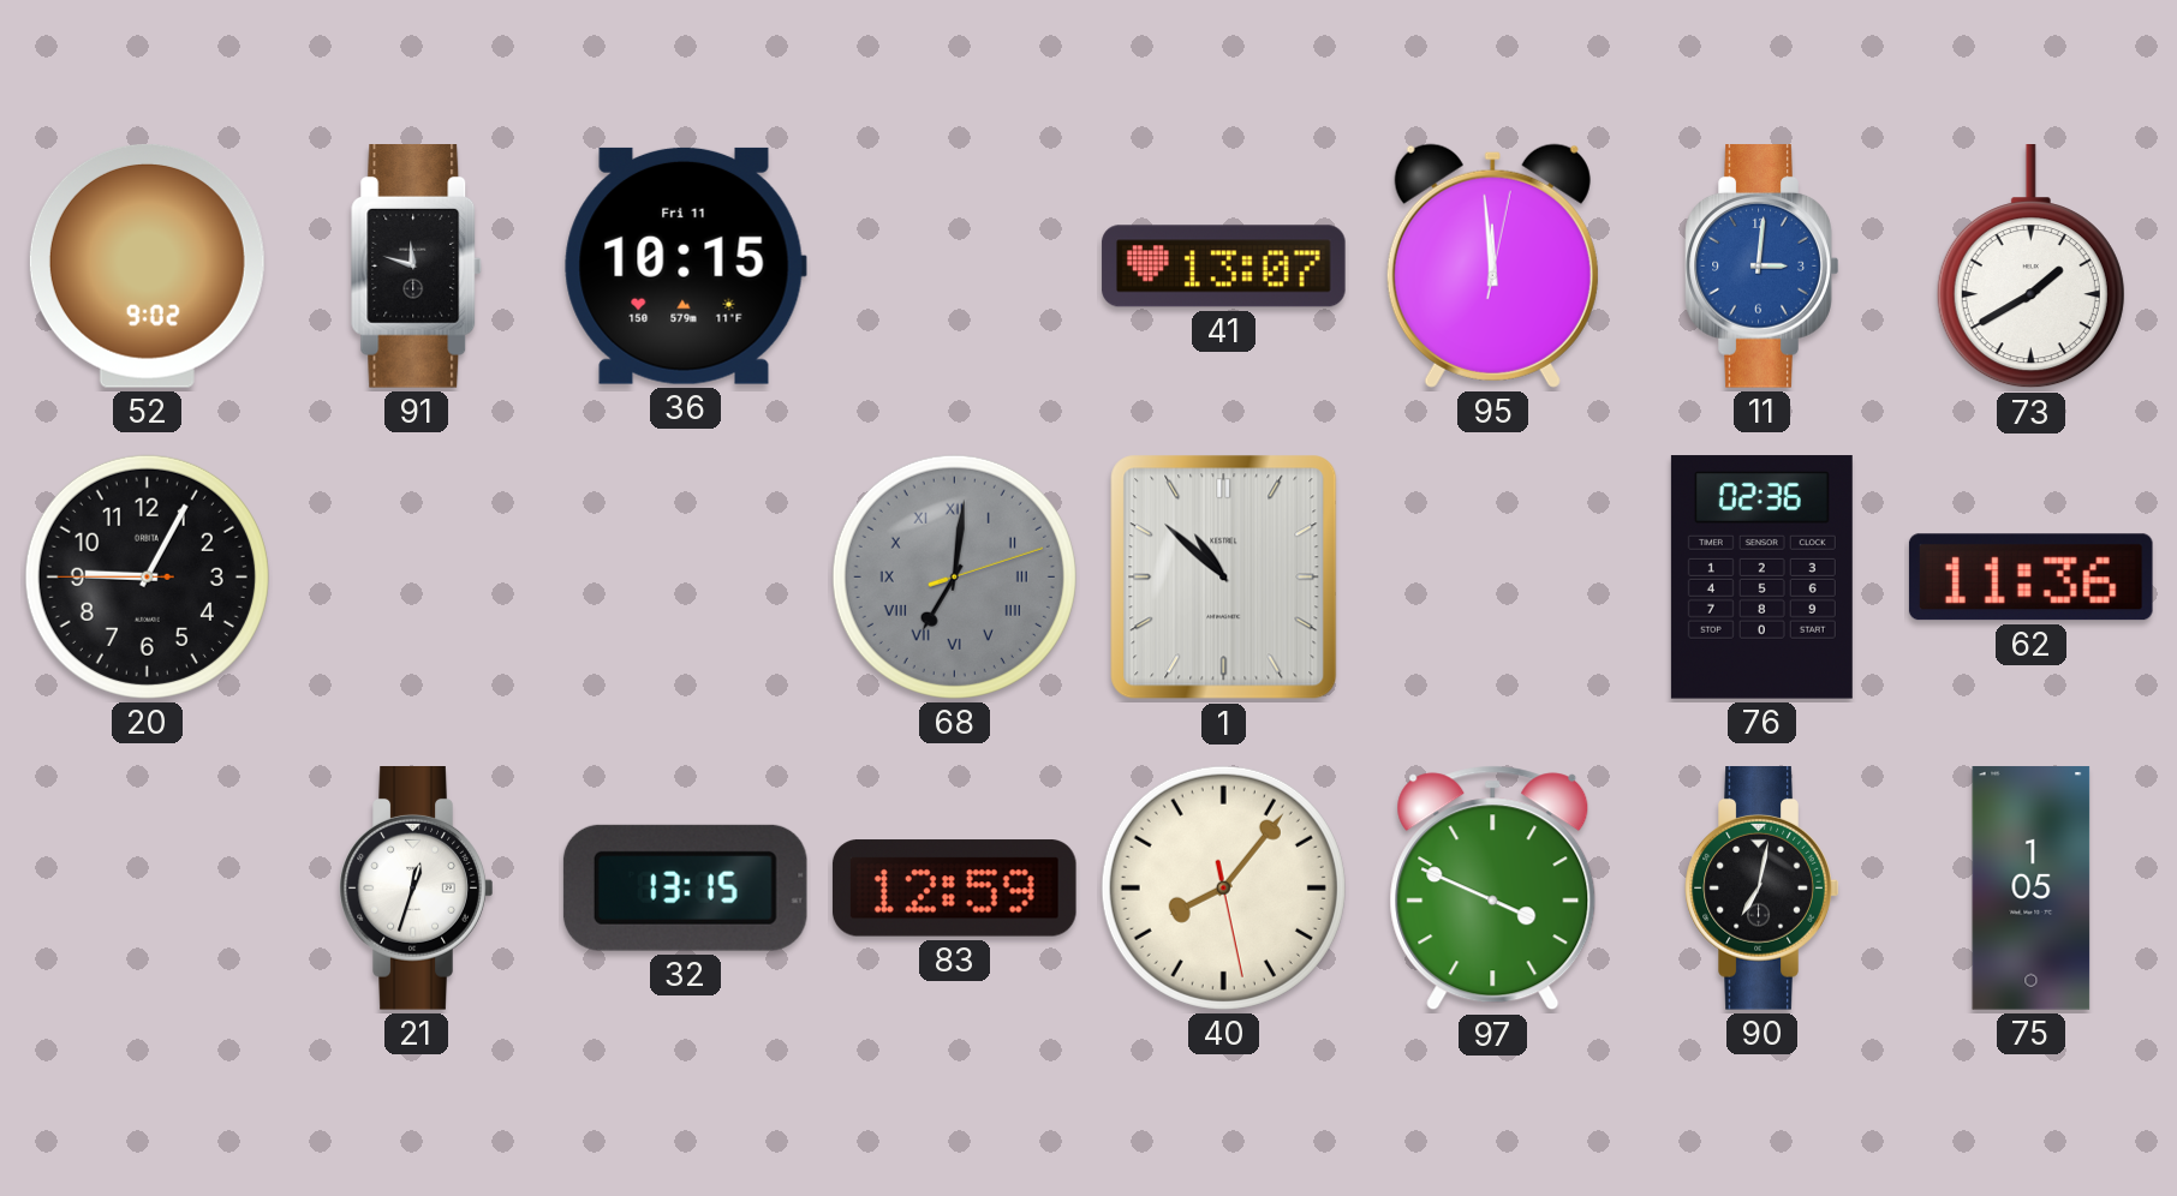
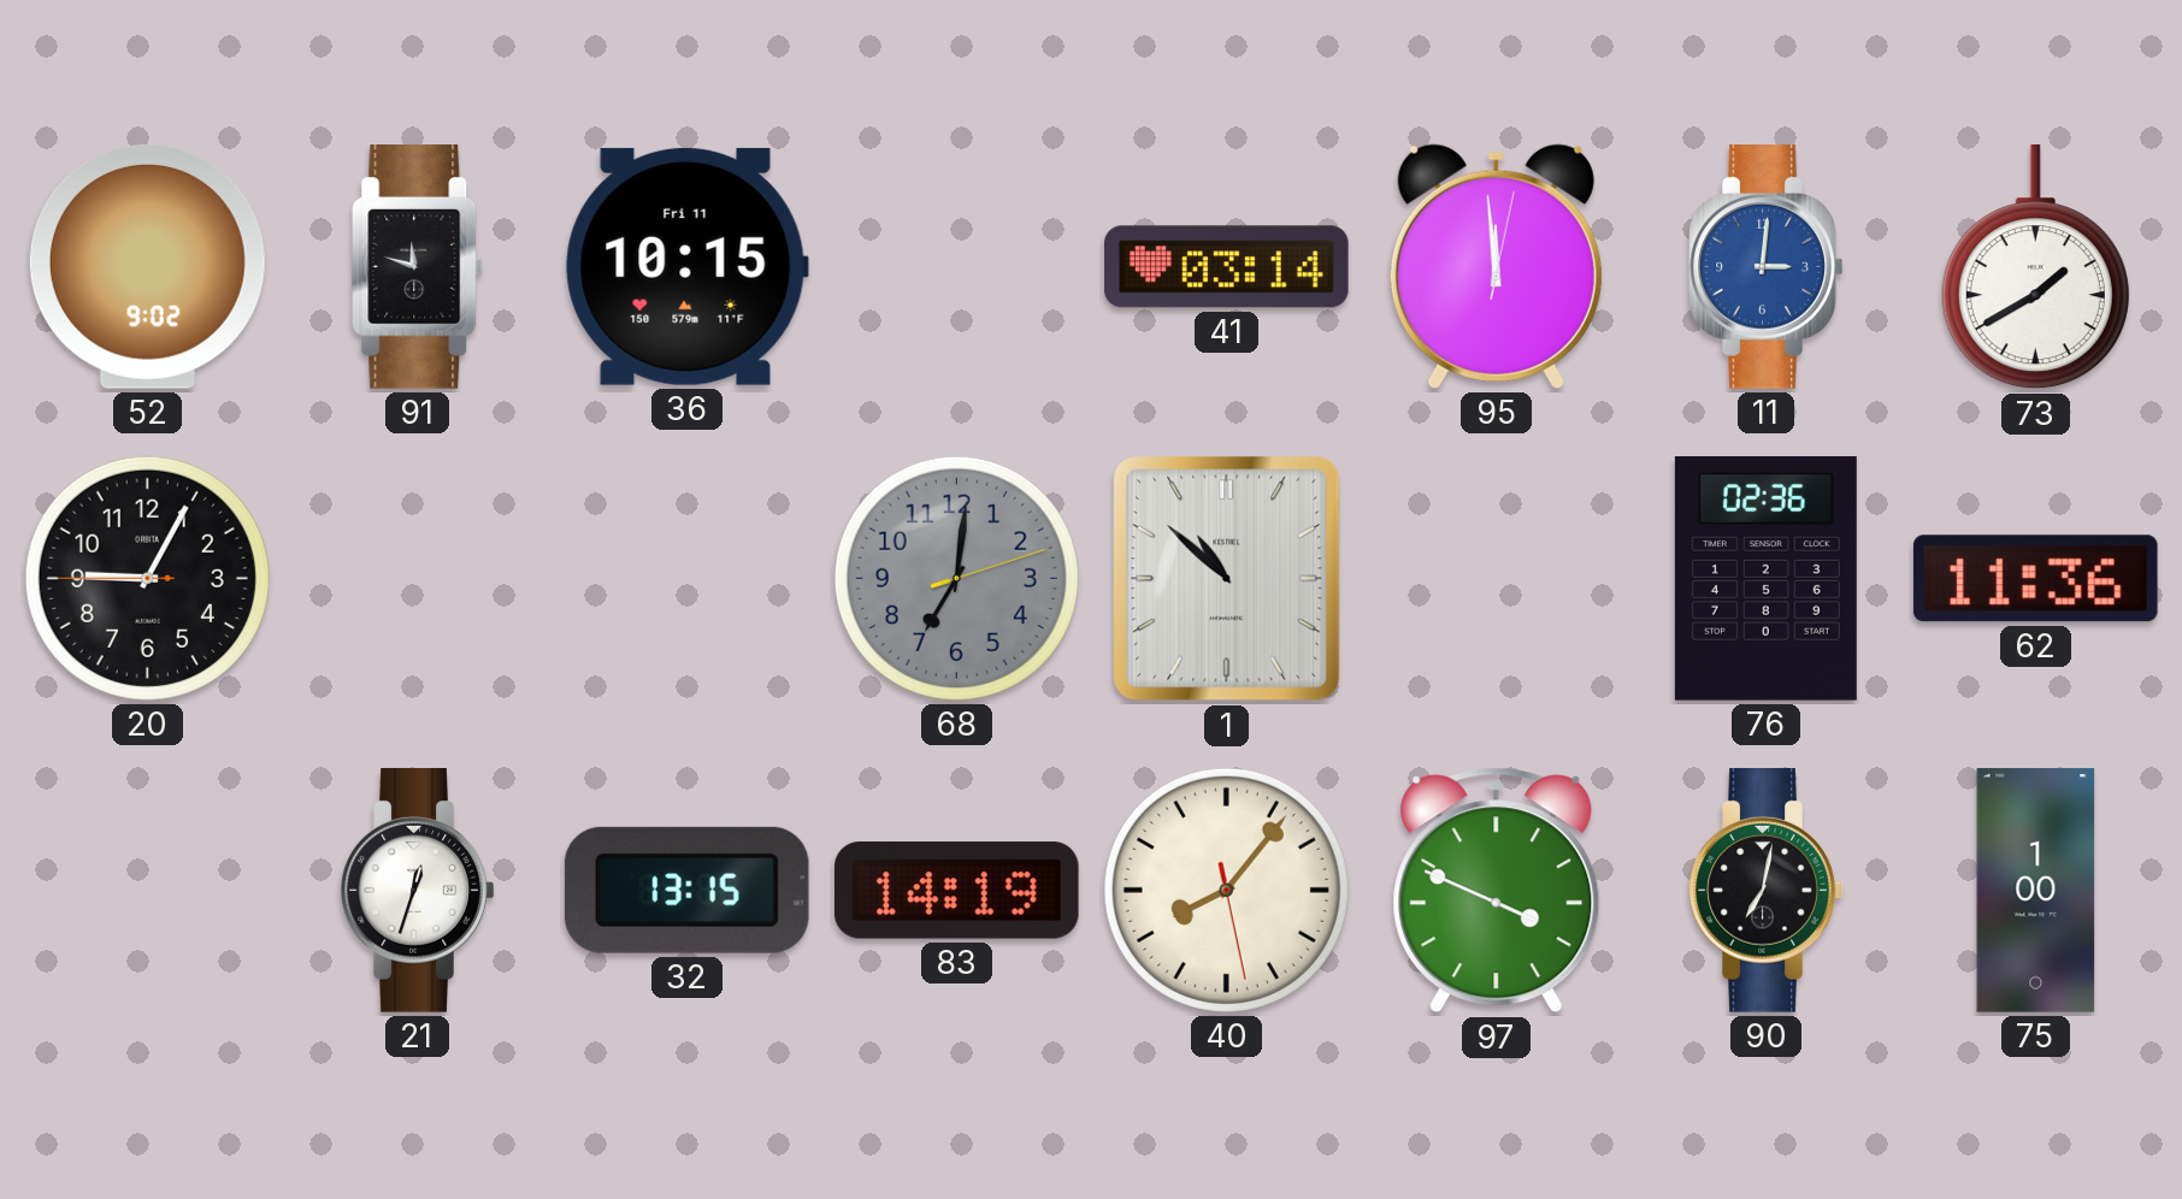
41: 13:07 -> 03:14
68 numerals: Roman -> Arabic
83: 12:59 -> 14:19
75: 1:05 -> 1:00
